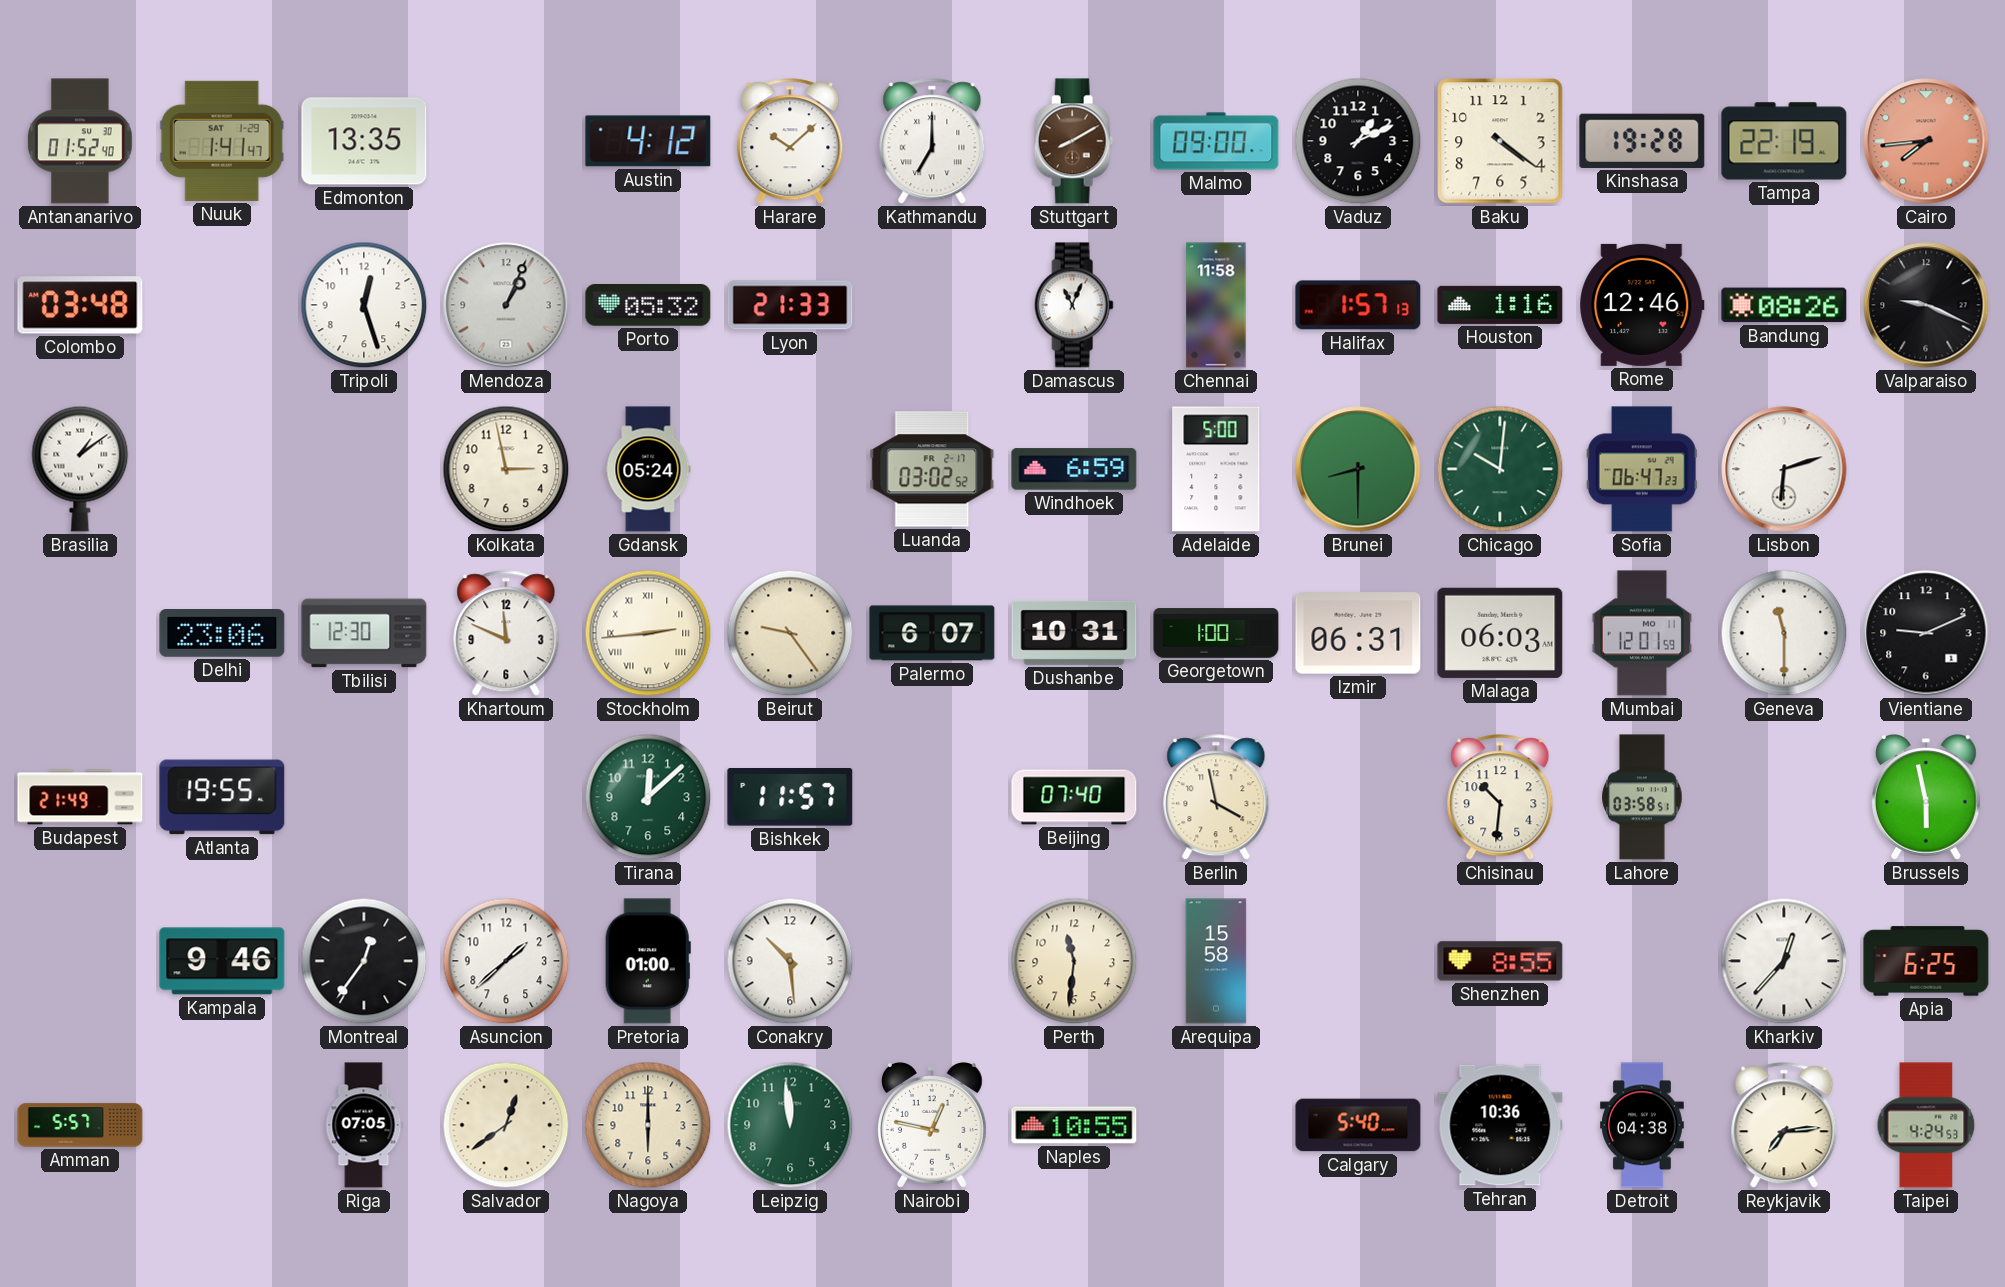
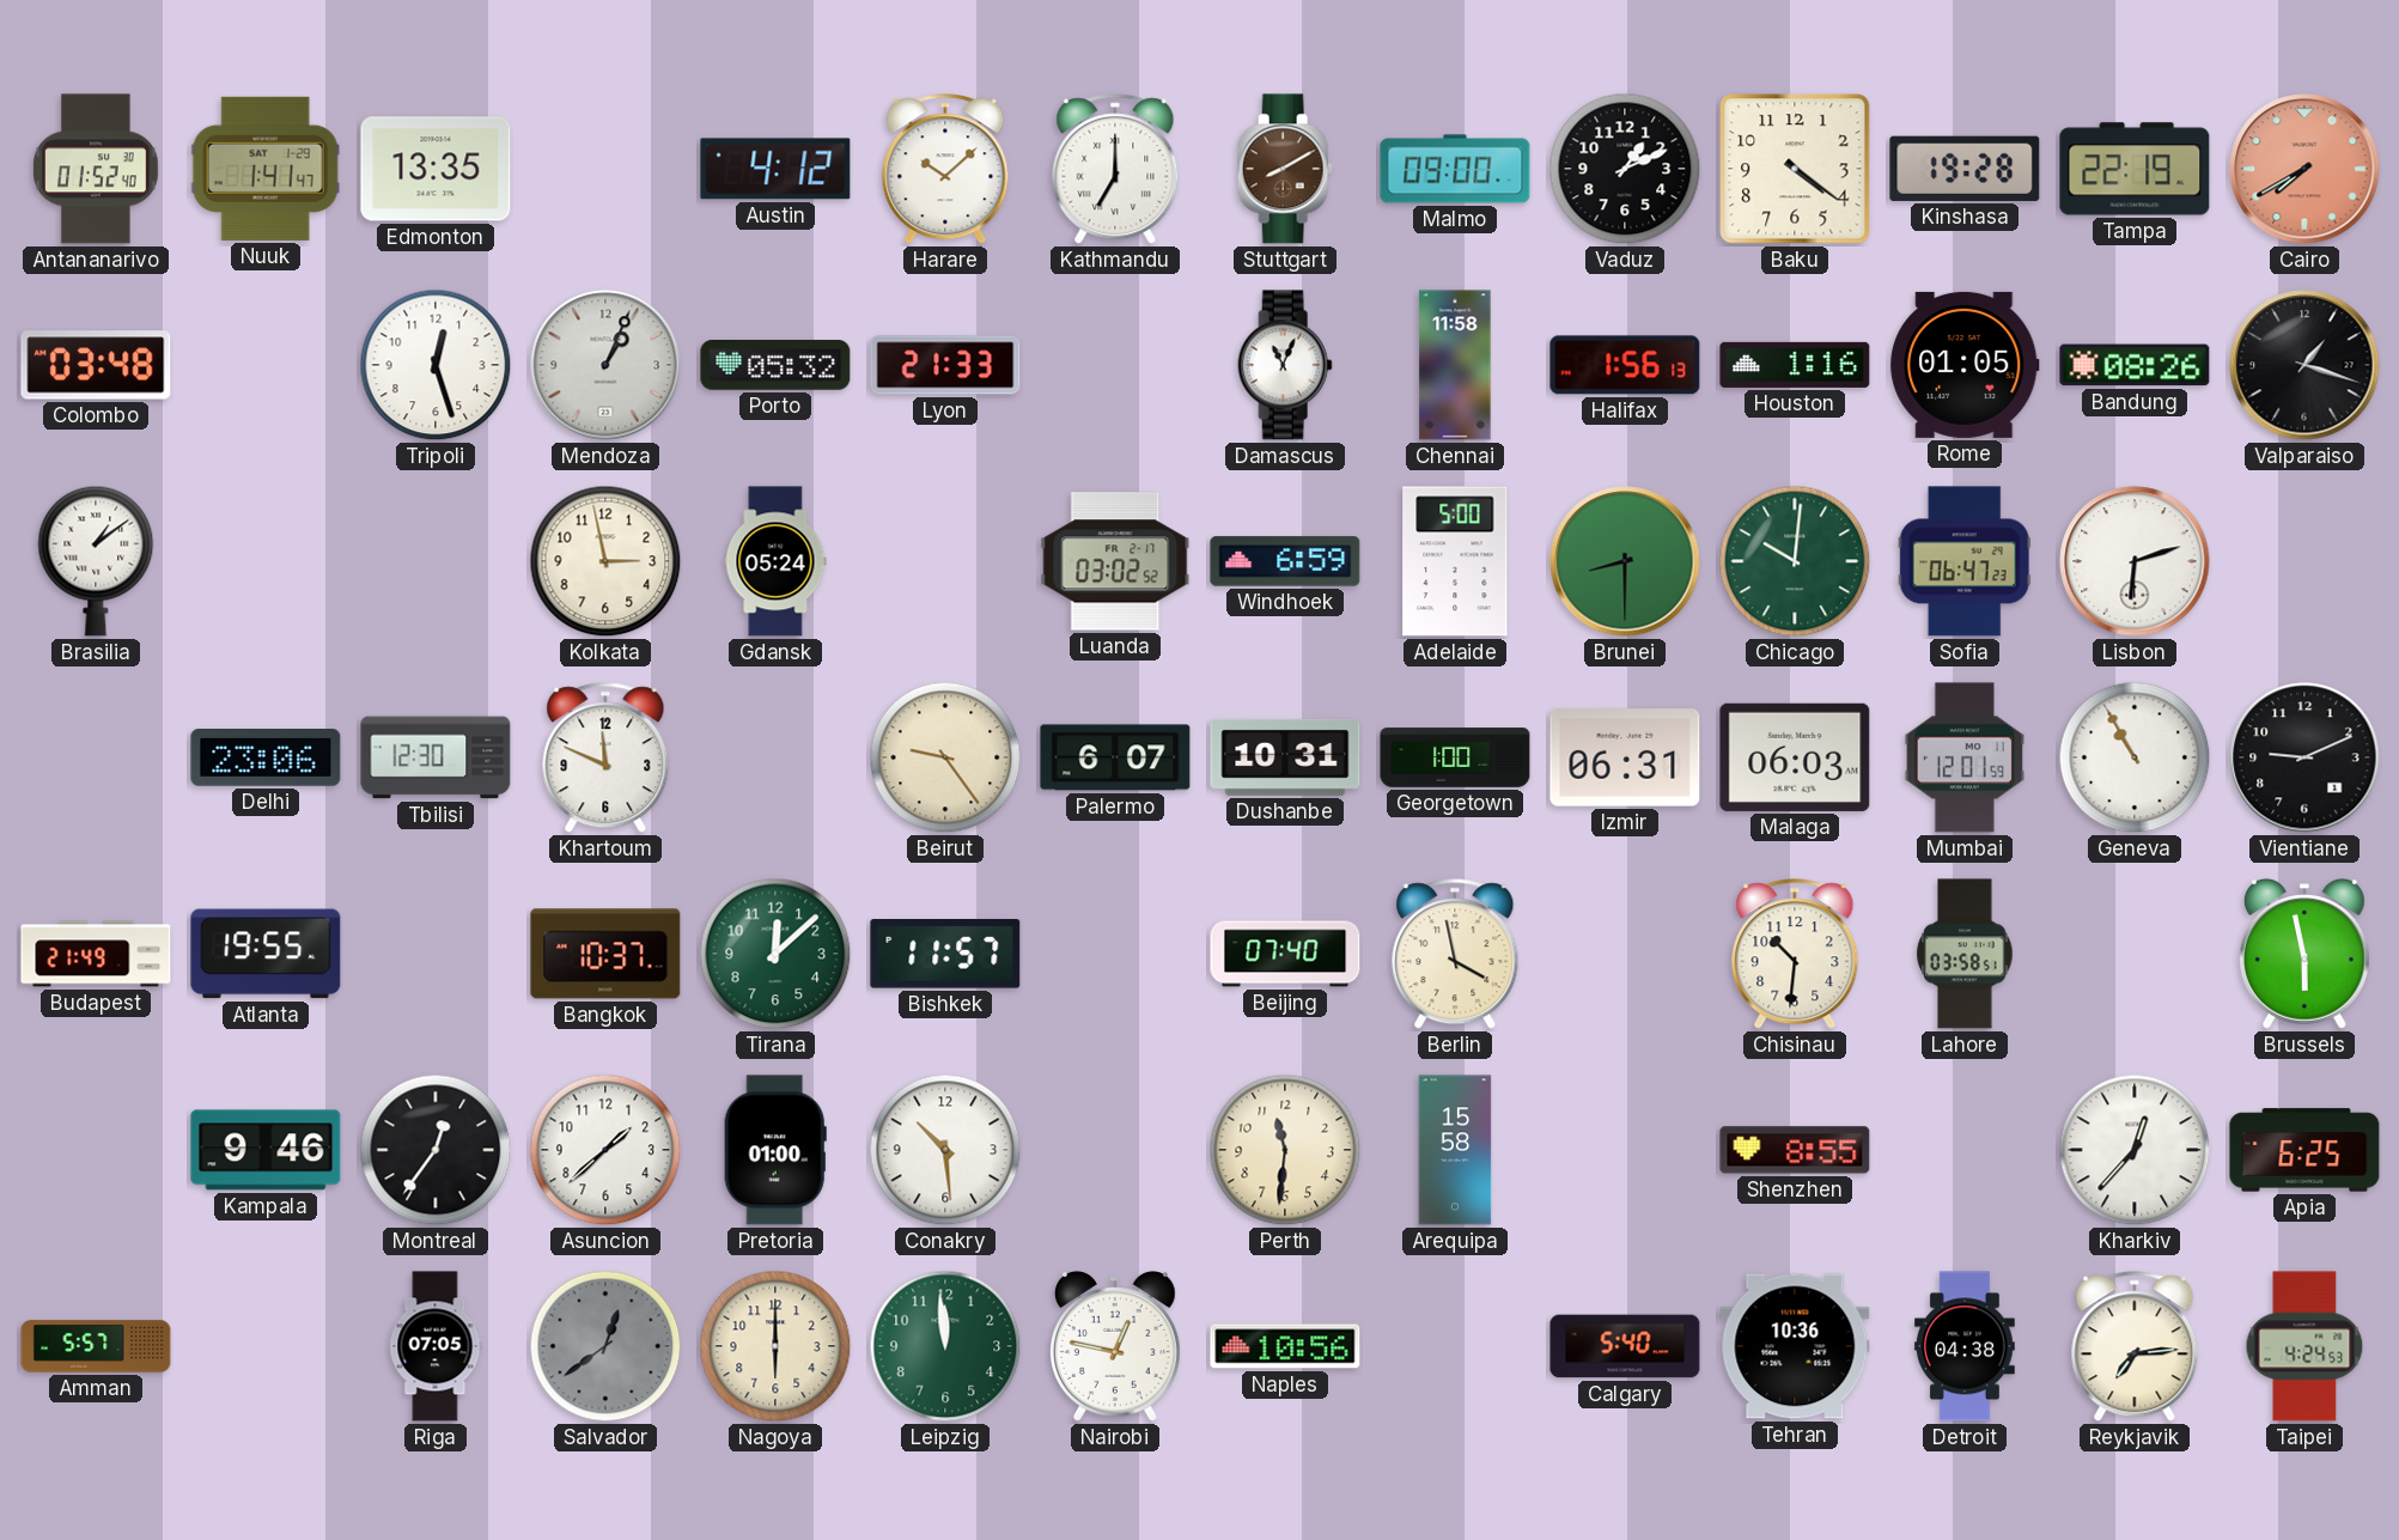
Cairo: 7:44 -> 7:40
Halifax: 1:57 -> 1:56
Rome: 12:46 -> 01:05
Valparaiso: 9:19 -> 1:18
Stockholm: 2:44 -> none
Geneva: 11:30 -> 10:55
Bangkok: none -> 10:37
Salvador dial: cream -> grey
Naples: 10:55 -> 10:56
